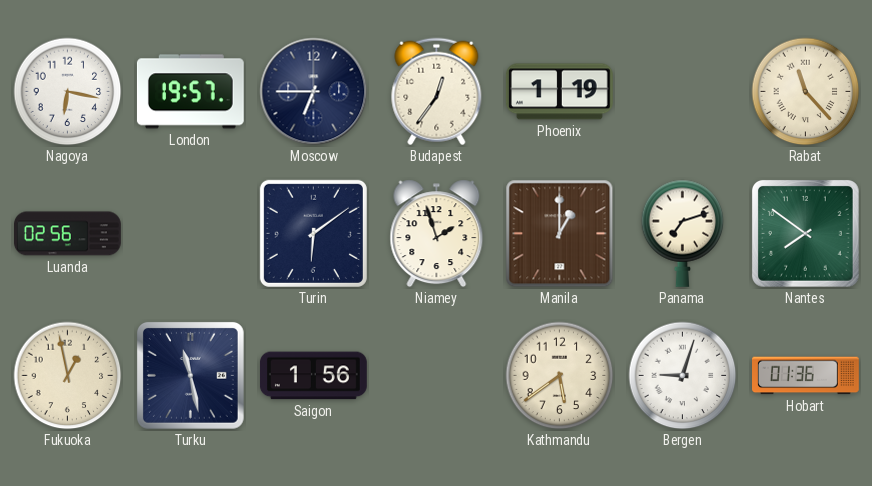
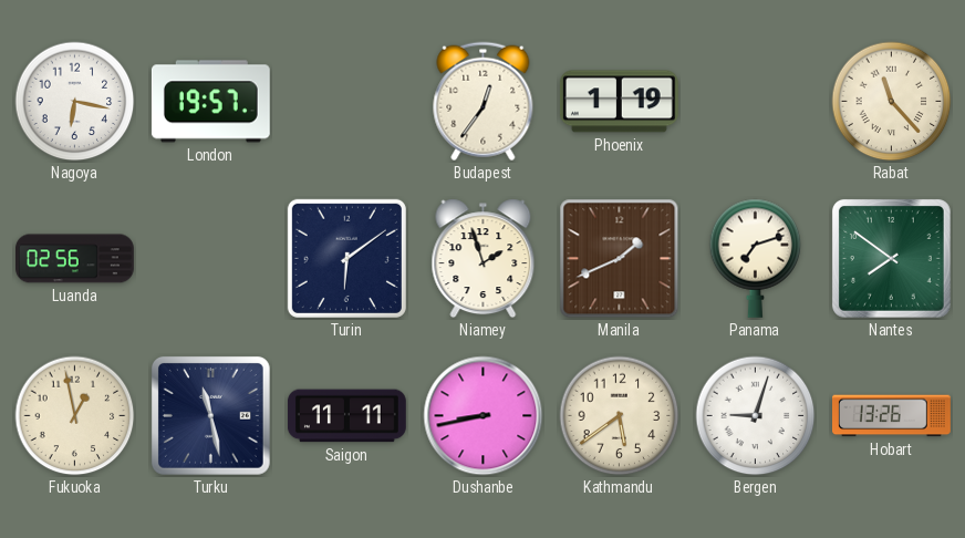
Moscow: 6:45 -> none
Manila: 1:00 -> 1:41
Saigon: 1:56 -> 11:11
Dushanbe: none -> 8:43
Hobart: 01:36 -> 13:26
